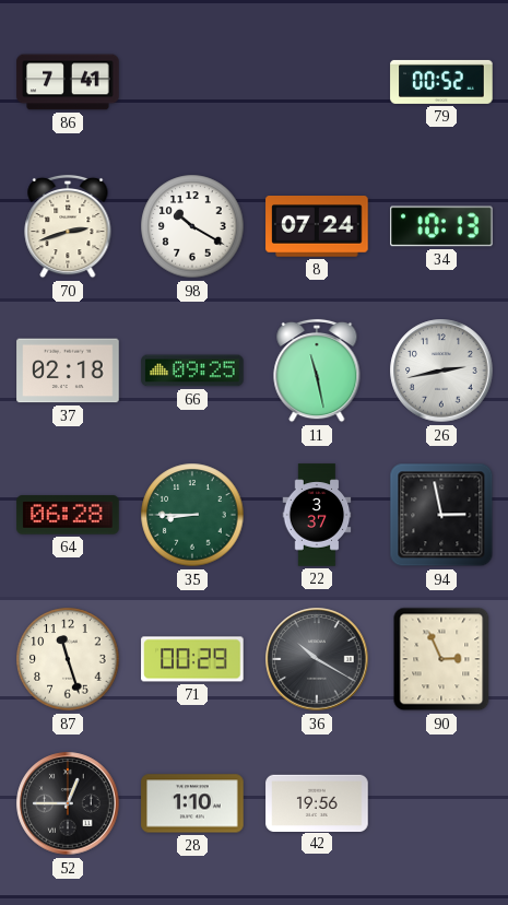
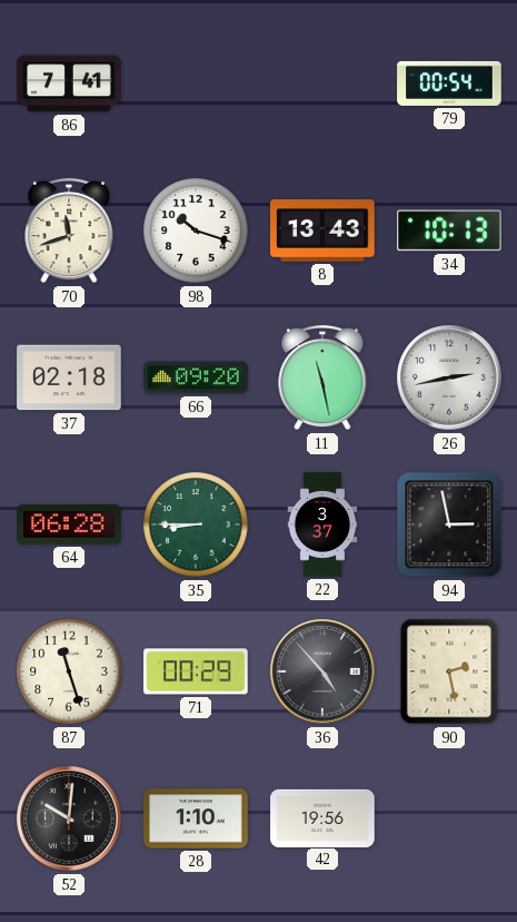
79: 00:52 -> 00:54
70: 2:42 -> 11:42
98: 10:20 -> 10:18
8: 07:24 -> 13:43
66: 09:25 -> 09:20
36: 10:20 -> 4:53
90: 2:56 -> 2:28
52: 12:45 -> 10:01
